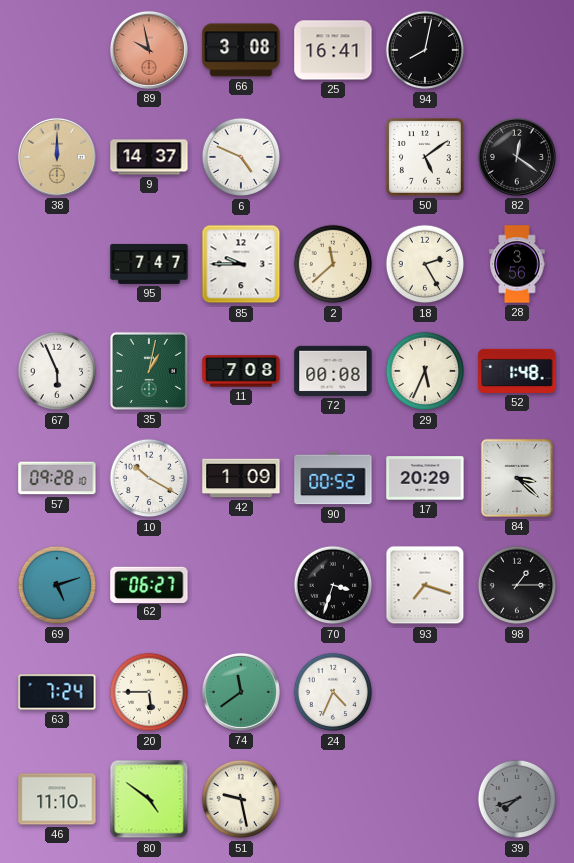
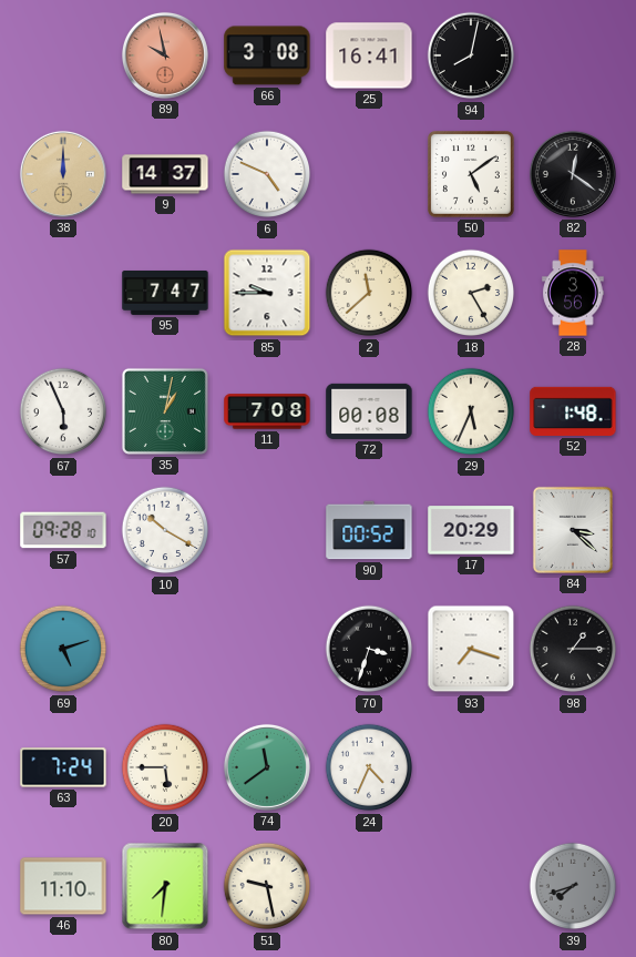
42: 1:09 -> none
62: 06:27 -> none
80: 4:51 -> 7:31
